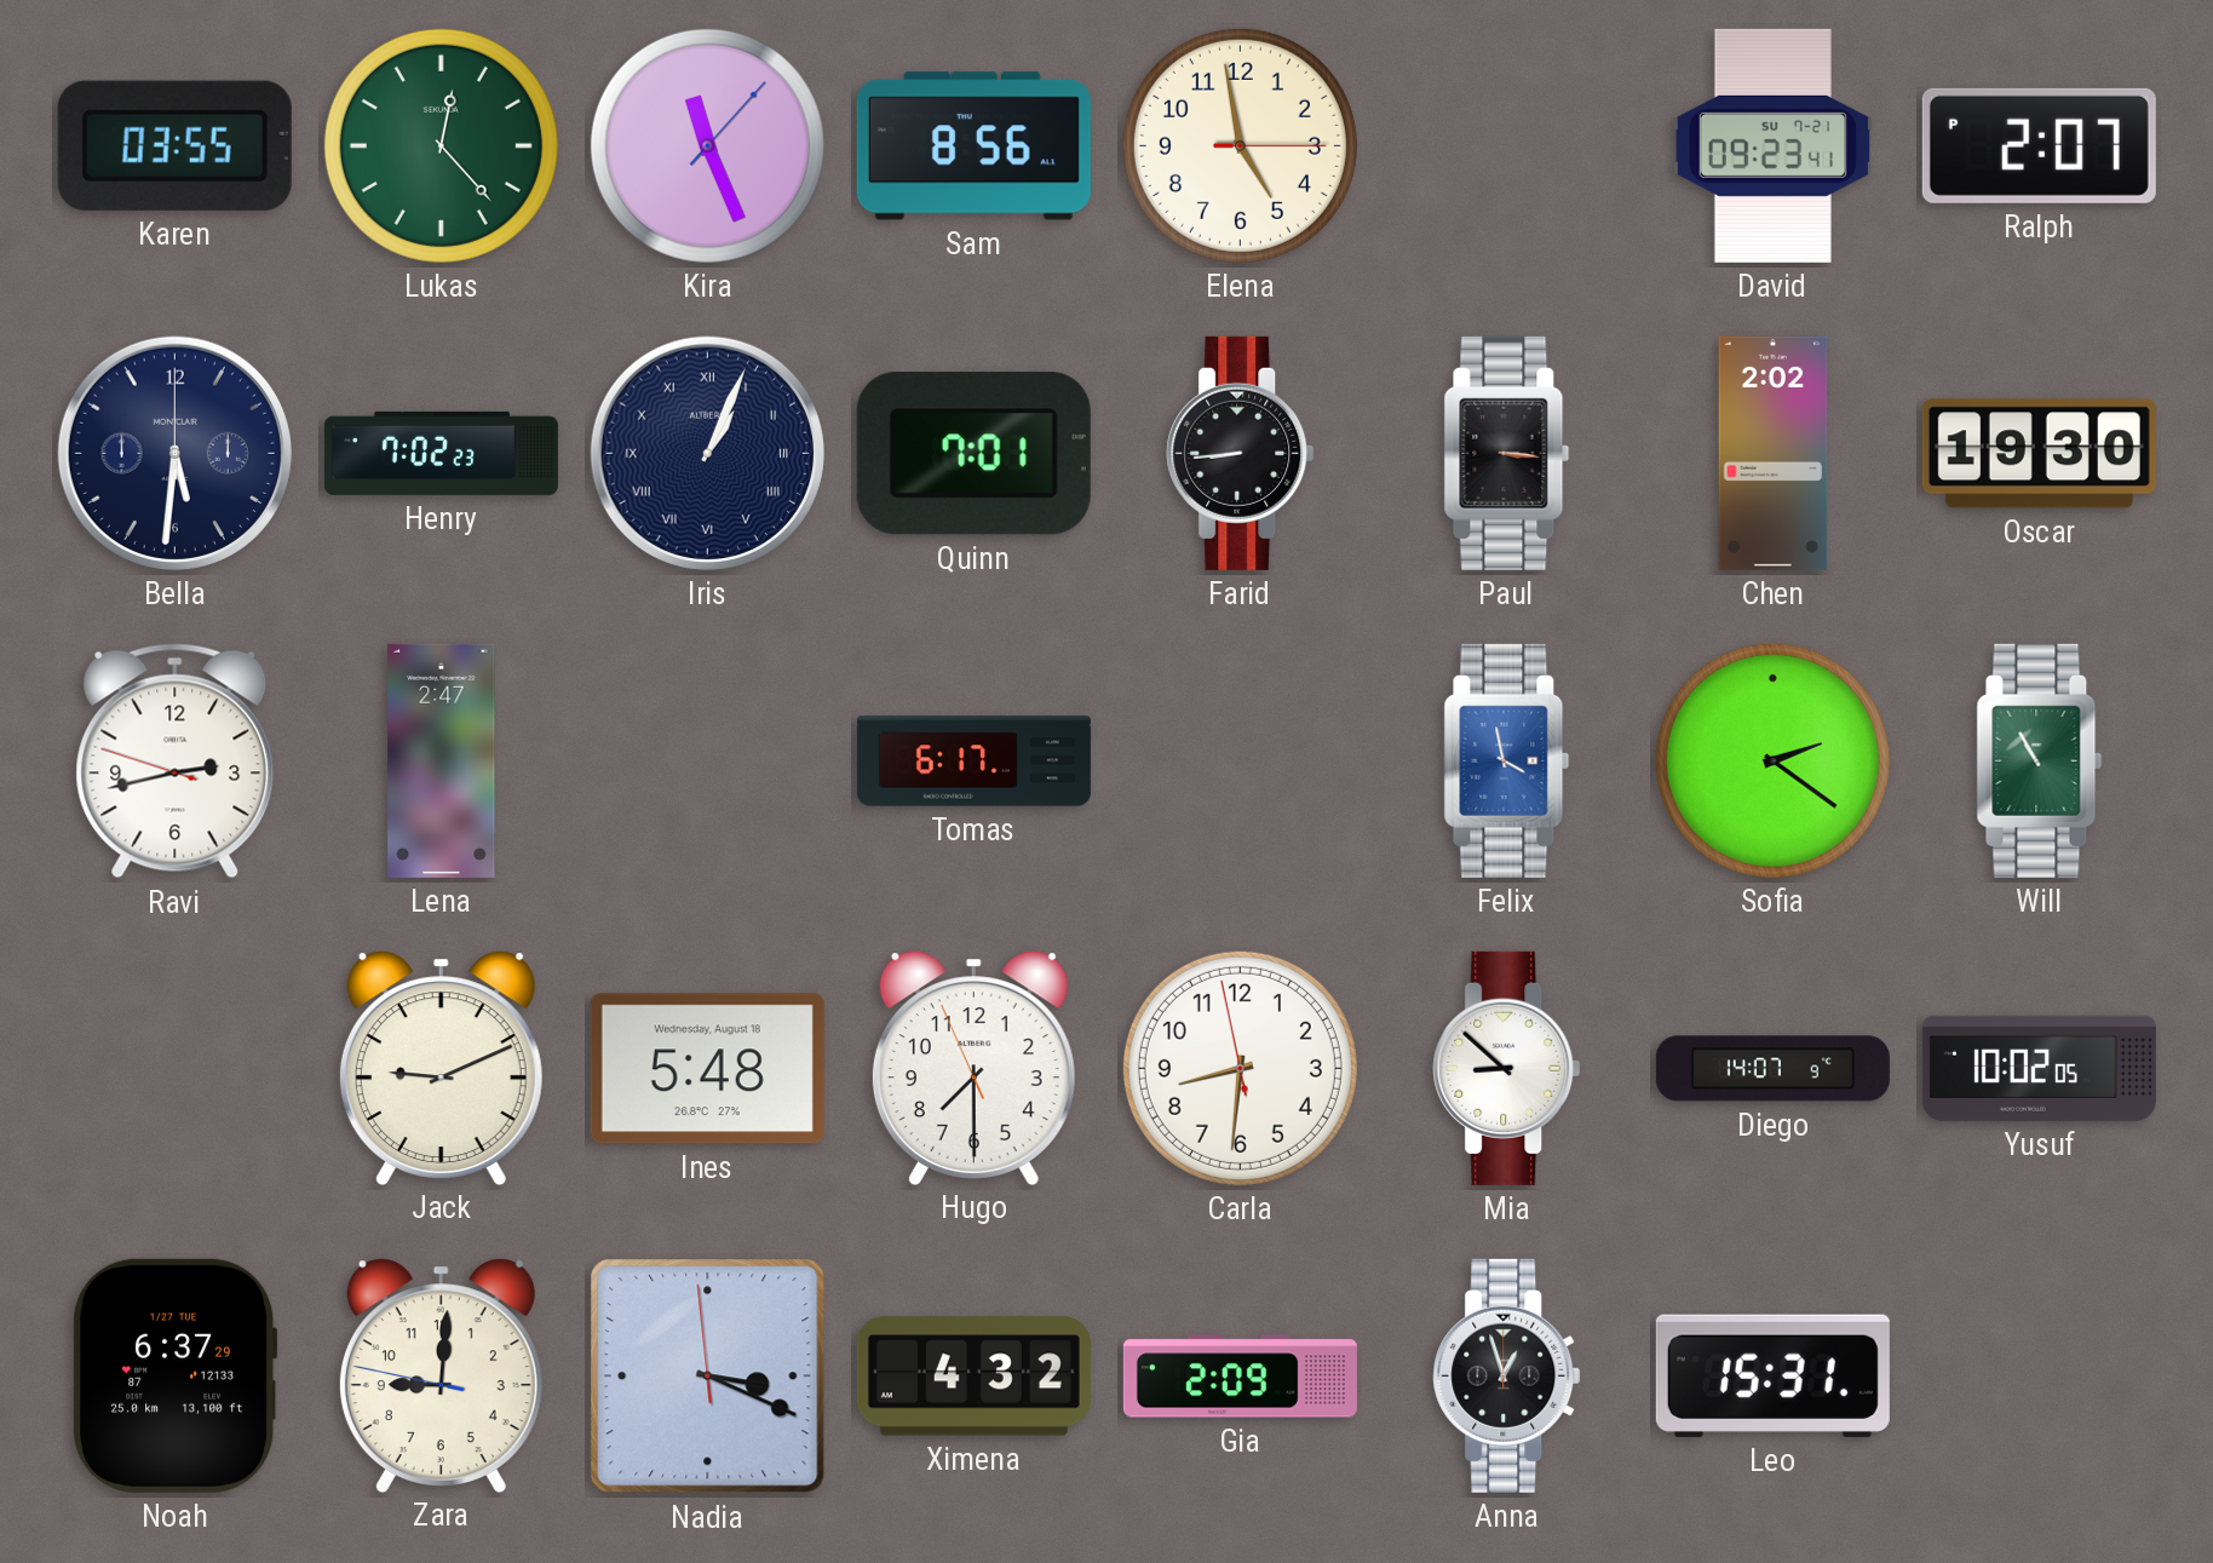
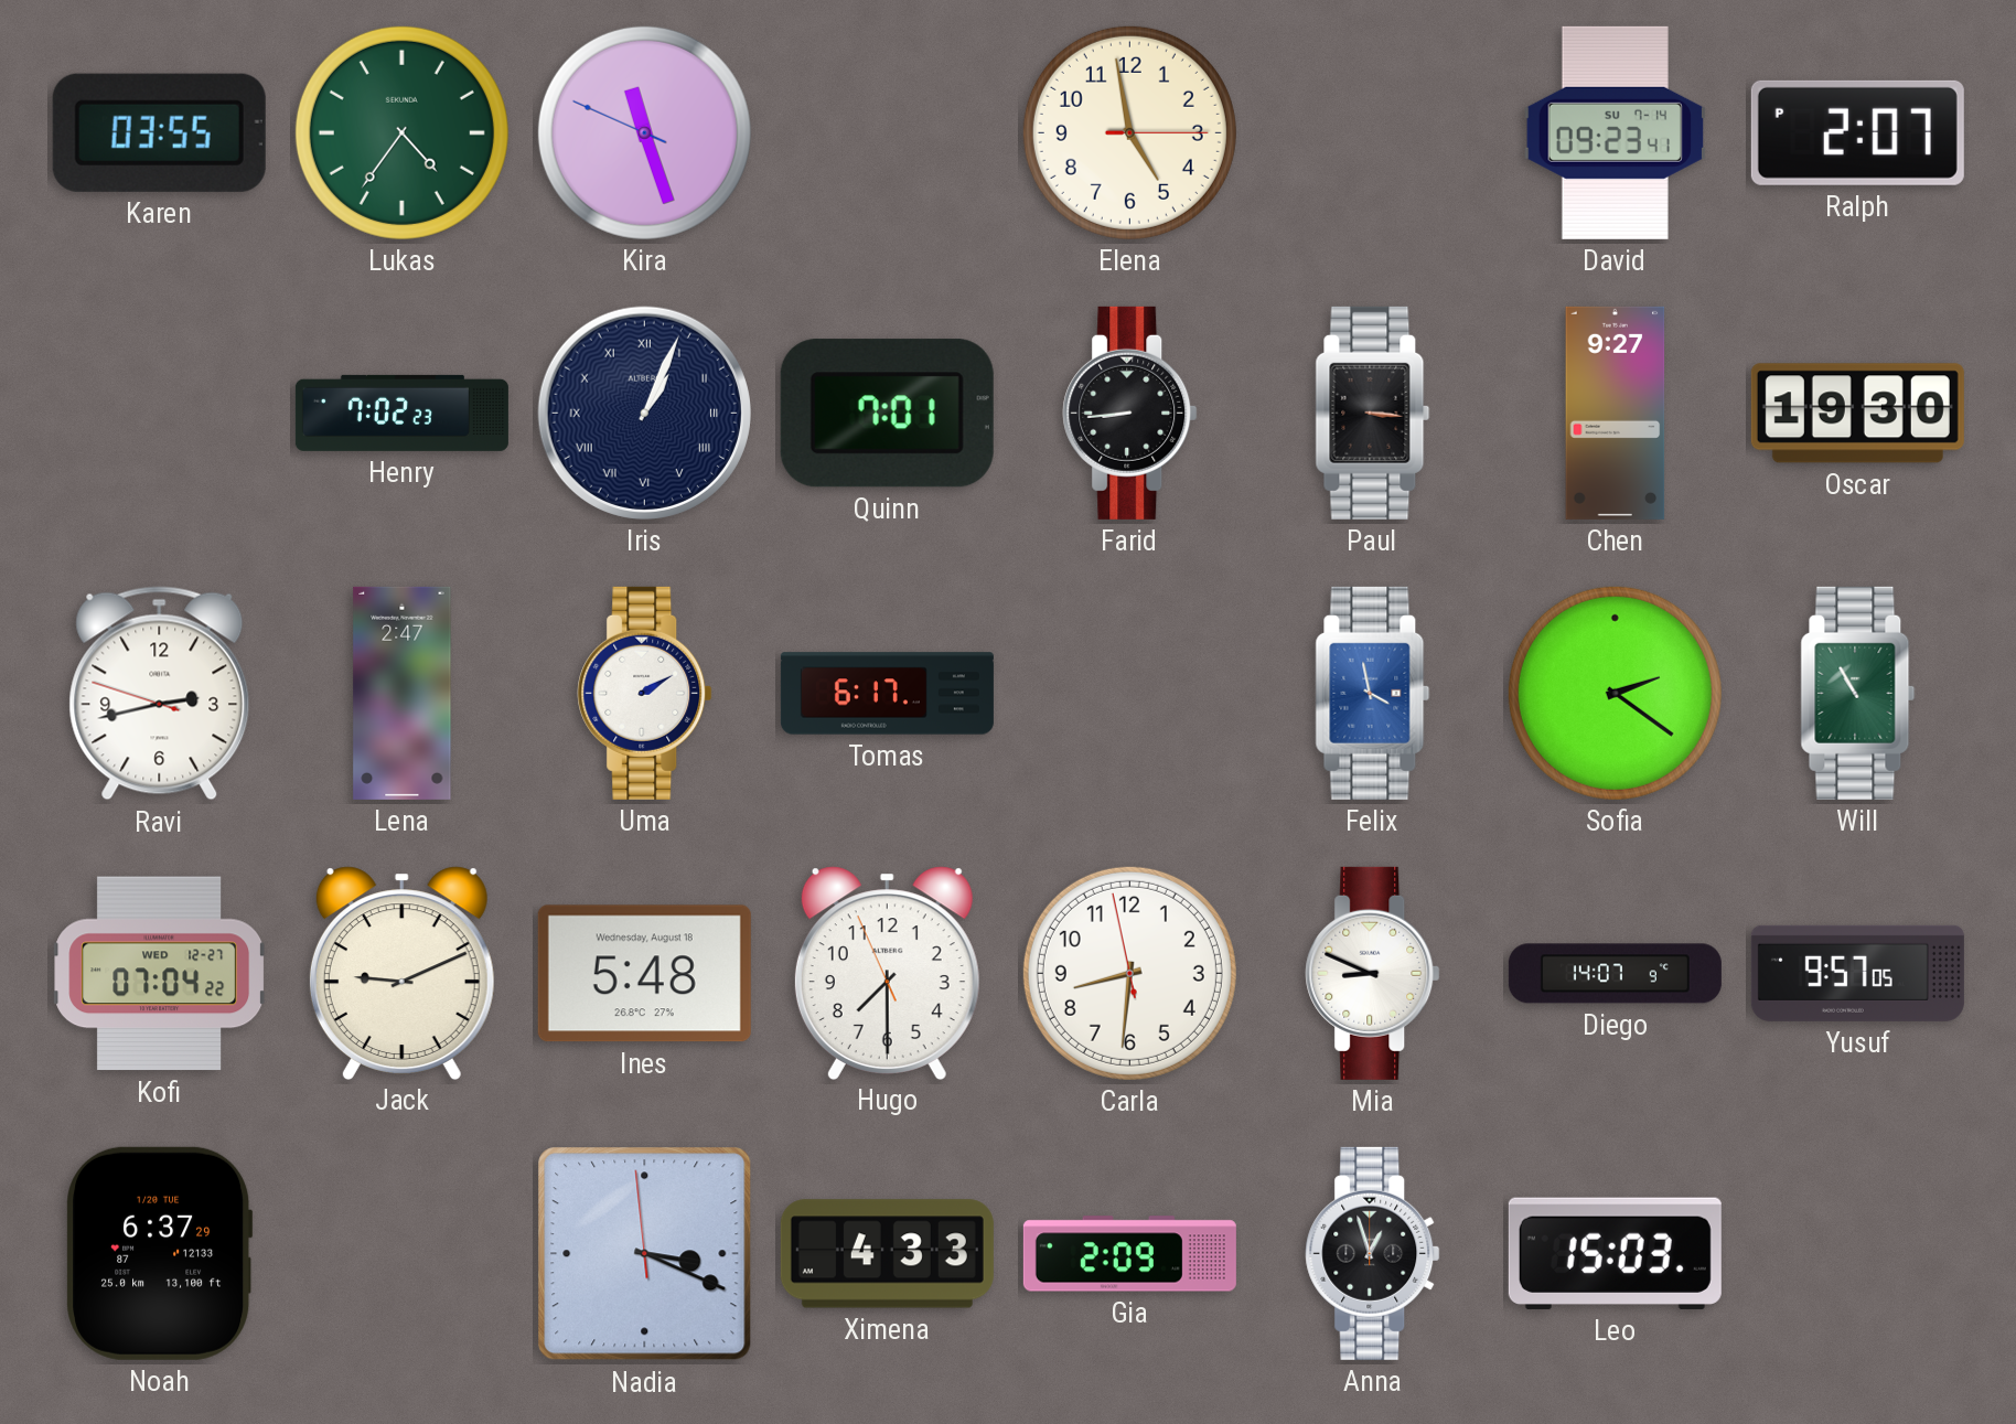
Lukas: 12:23 -> 4:36
Kira: 11:26:07 -> 11:26:49
Sam: 8:56 -> none
David date: SU 7-21 -> SU 7-14
Bella: 5:31 -> none
Chen: 2:02 -> 9:27
Uma: none -> 2:10
Kofi: none -> 07:04
Mia: 8:52 -> 8:49
Yusuf: 10:02 -> 9:57
Noah date: 1/27 TUE -> 1/20 TUE
Zara: 9:00 -> none
Ximena: 4:32 -> 4:33
Leo: 15:31 -> 15:03
